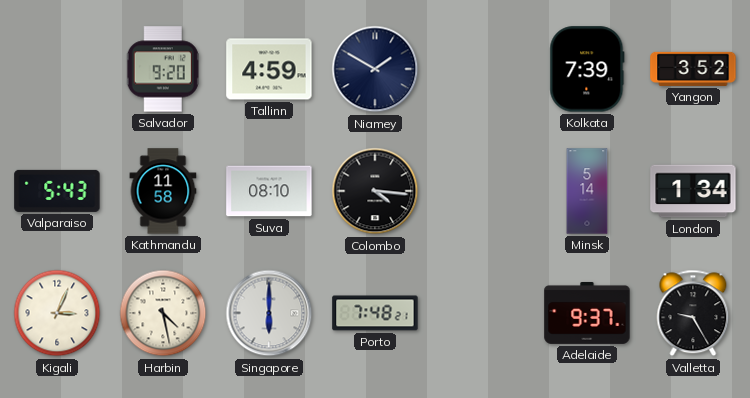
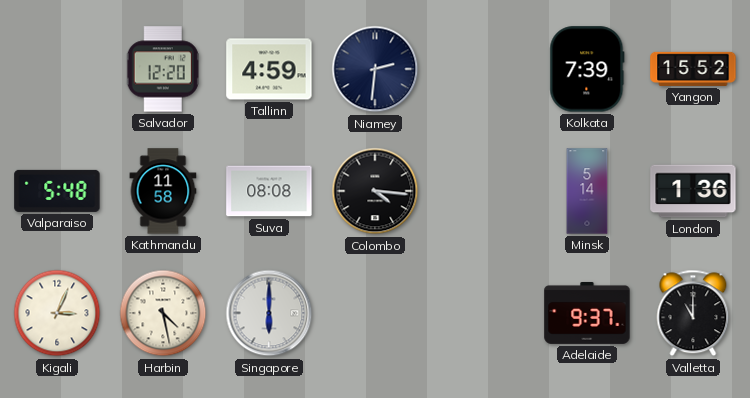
Salvador: 9:20 -> 12:20
Niamey: 1:50 -> 2:31
Yangon: 3:52 -> 15:52
Valparaiso: 5:43 -> 5:48
Suva: 08:10 -> 08:08
London: 1:34 -> 1:36
Porto: 7:48 -> none
Valletta: 9:25 -> 11:00
